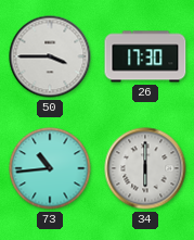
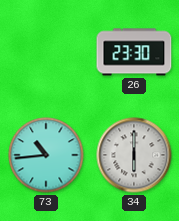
50: 3:45 -> none
26: 17:30 -> 23:30
